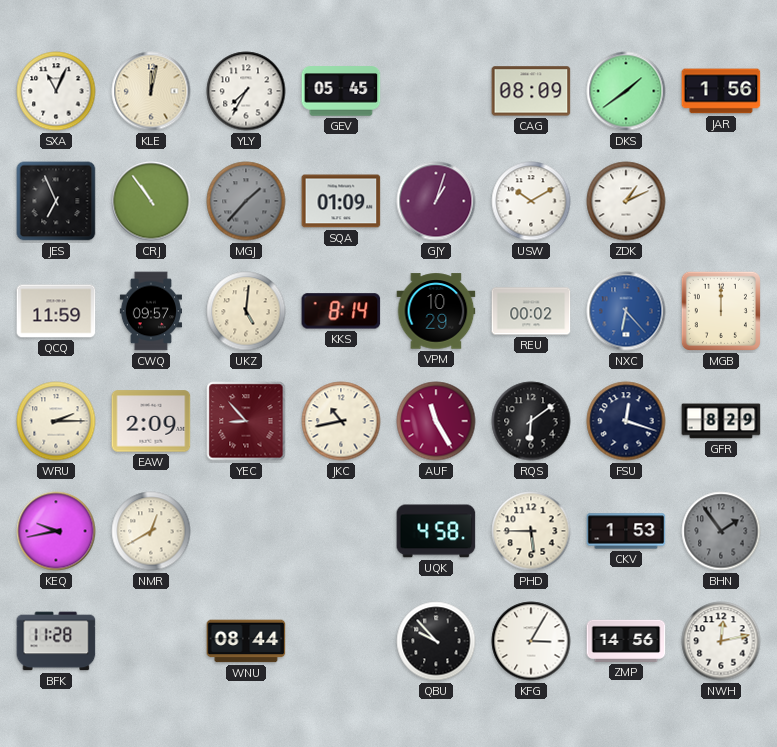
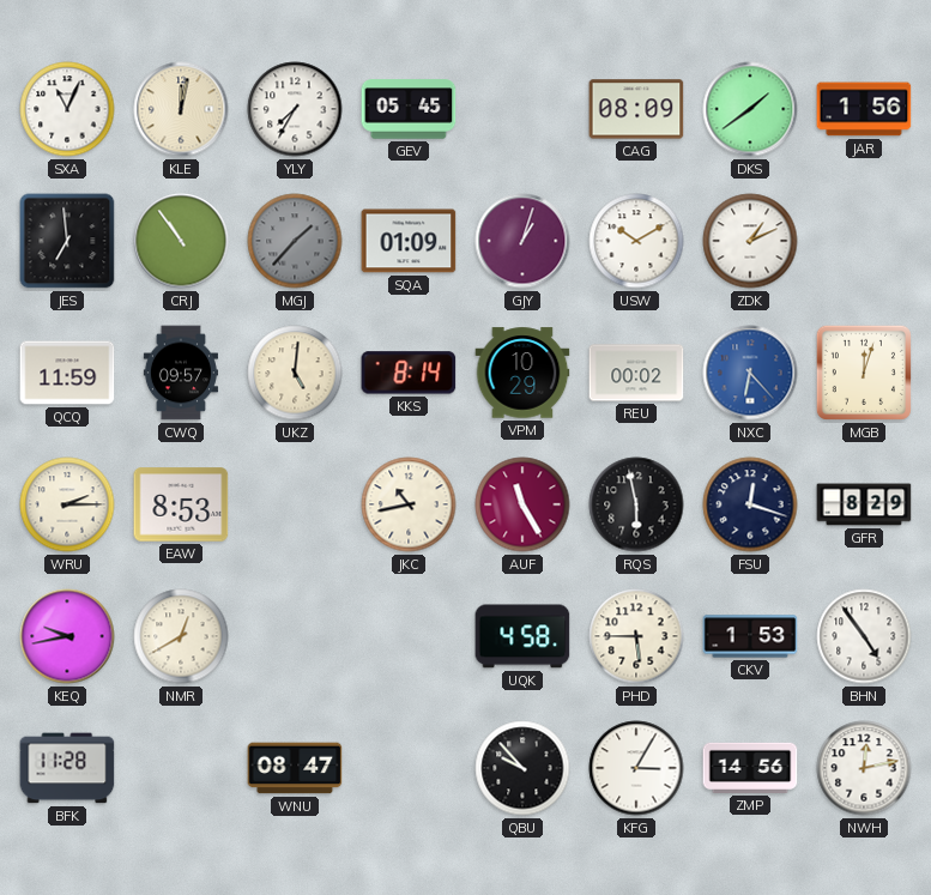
JES: 6:56 -> 6:59
MGB: 12:00 -> 12:03
EAW: 2:09 -> 8:53
YEC: 8:53 -> none
RQS: 6:09 -> 5:58
BHN: 1:54 -> 4:54
BHN dial: grey -> white
WNU: 08:44 -> 08:47
